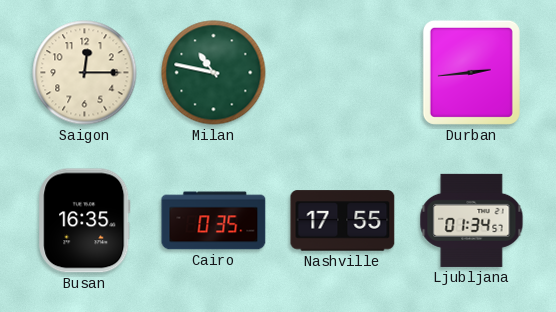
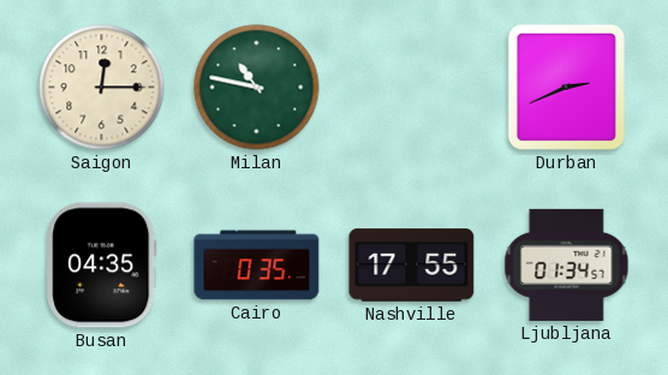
Durban: 2:44 -> 2:41
Busan: 16:35 -> 04:35
